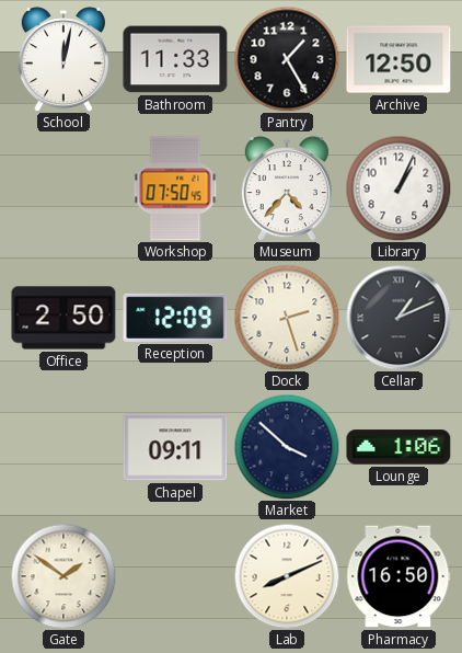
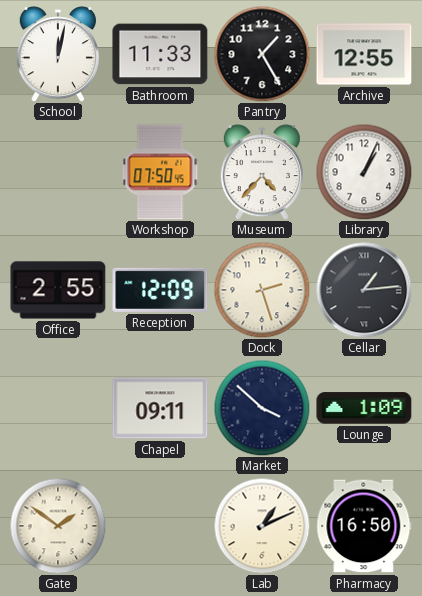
Archive: 12:50 -> 12:55
Office: 2:50 -> 2:55
Cellar: 1:11 -> 1:14
Lounge: 1:06 -> 1:09
Lab: 8:11 -> 1:11
